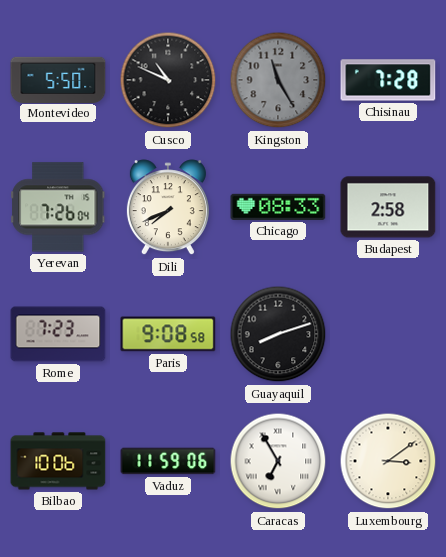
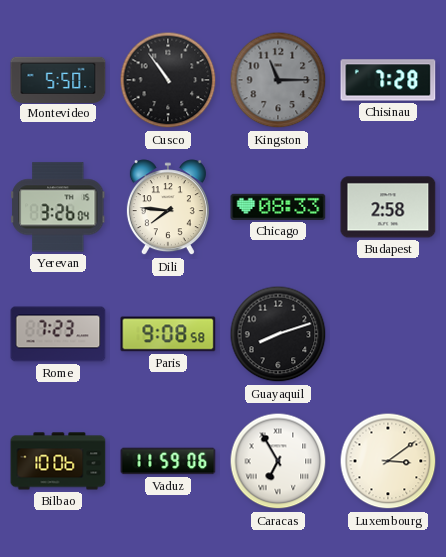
Cusco: 10:49 -> 10:54
Kingston: 11:25 -> 11:15
Yerevan: 7:26 -> 3:26
Dili: 7:41 -> 7:46
